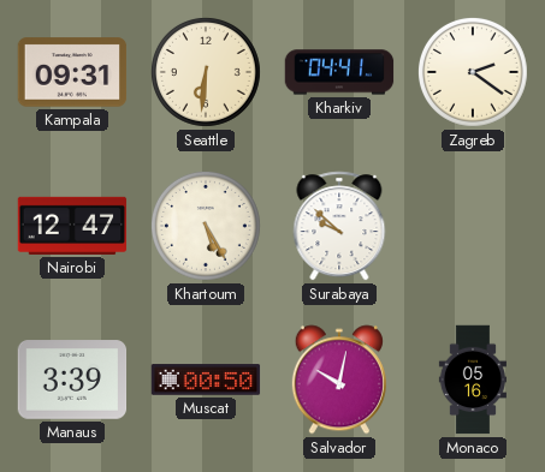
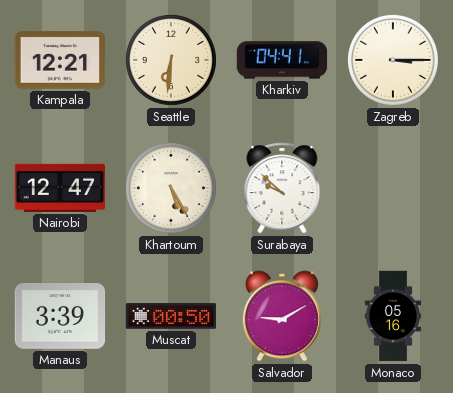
Kampala: 09:31 -> 12:21
Zagreb: 2:21 -> 3:15
Salvador: 10:02 -> 9:10
